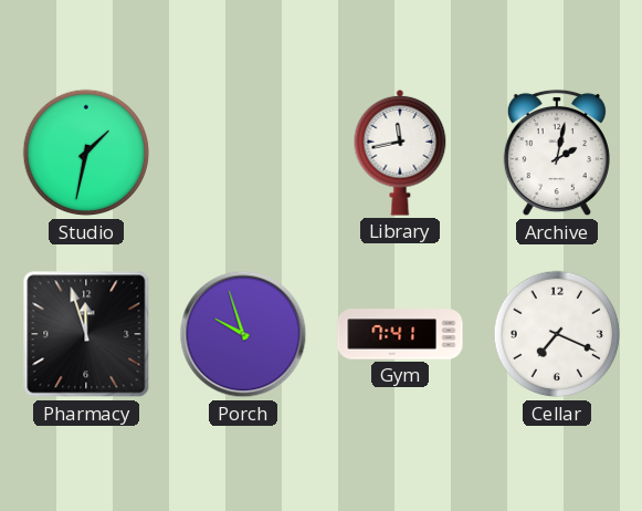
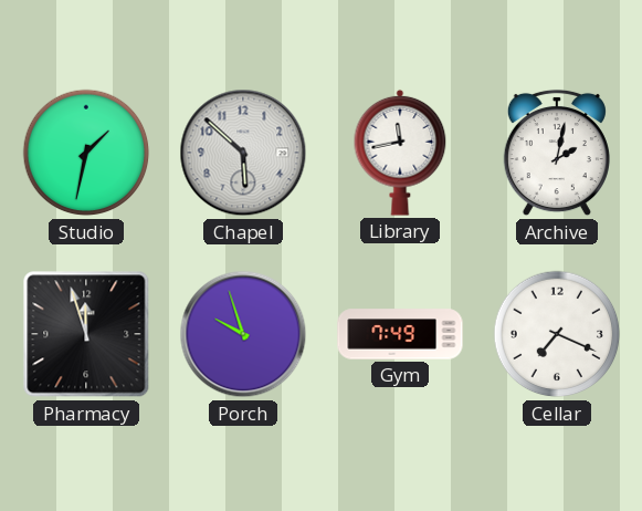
Chapel: none -> 5:52
Gym: 7:41 -> 7:49
